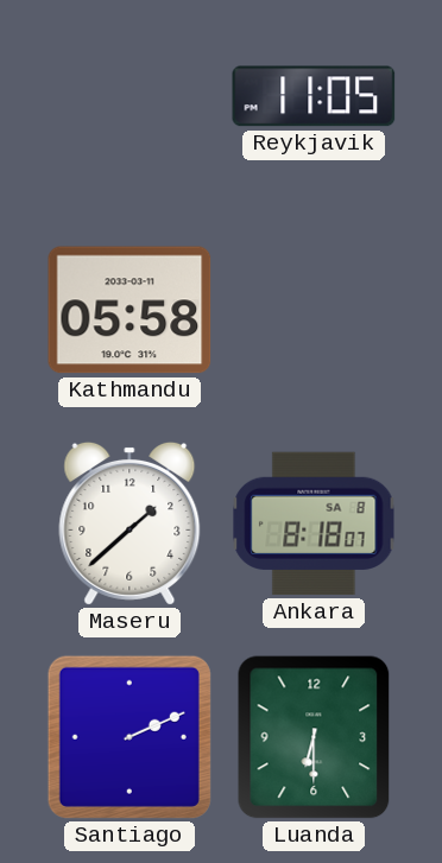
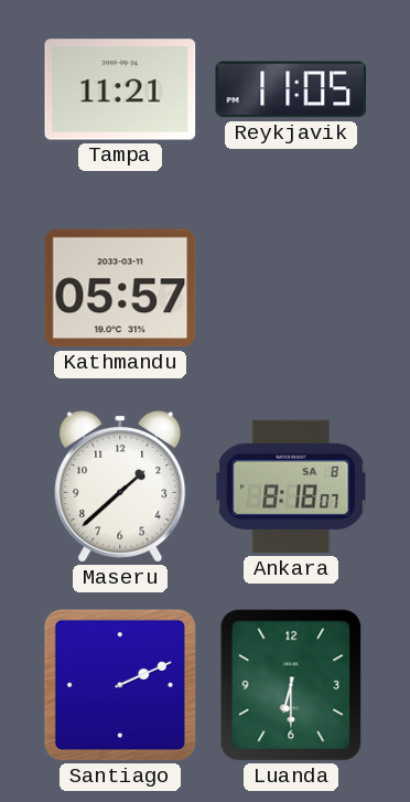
Tampa: none -> 11:21
Kathmandu: 05:58 -> 05:57
